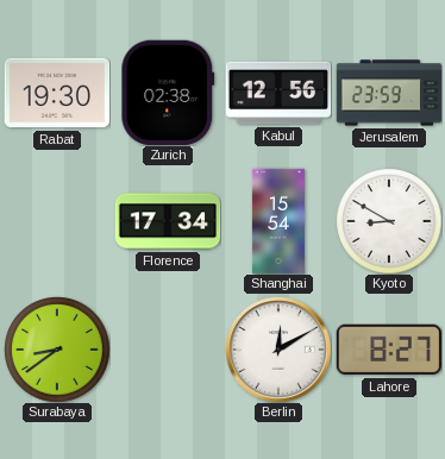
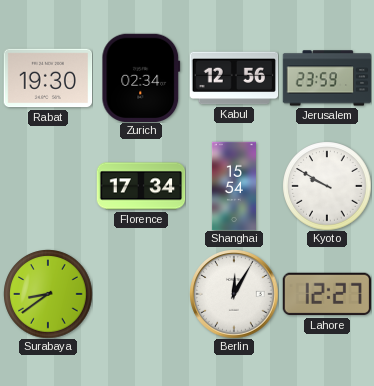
Zurich: 02:38 -> 02:34
Kyoto: 8:50 -> 9:50
Berlin: 12:10 -> 12:05
Lahore: 8:27 -> 12:27
